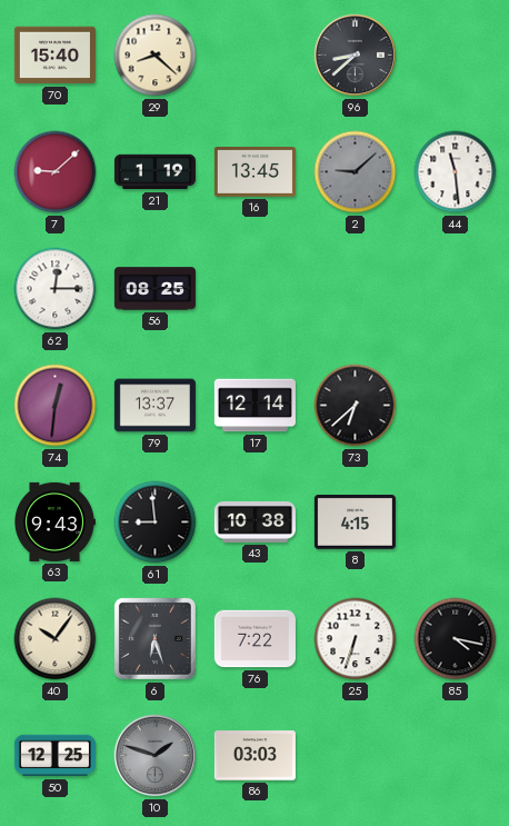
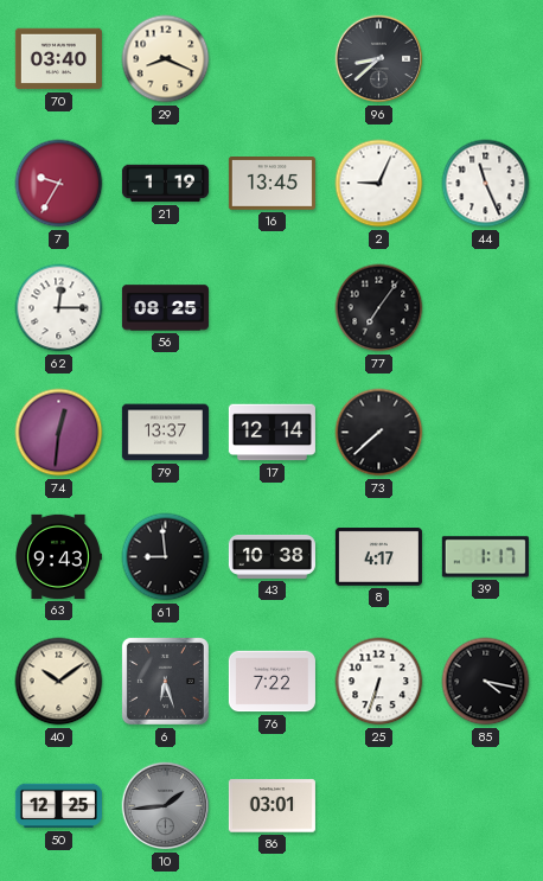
70: 15:40 -> 03:40
29: 8:22 -> 8:19
7: 9:08 -> 9:35
2: 9:08 -> 9:04
2 dial: grey -> white
44: 11:29 -> 11:26
77: none -> 7:06
73: 6:38 -> 7:38
8: 4:15 -> 4:17
39: none -> 1:17
40: 10:06 -> 10:09
10: 1:48 -> 1:44
86: 03:03 -> 03:01
